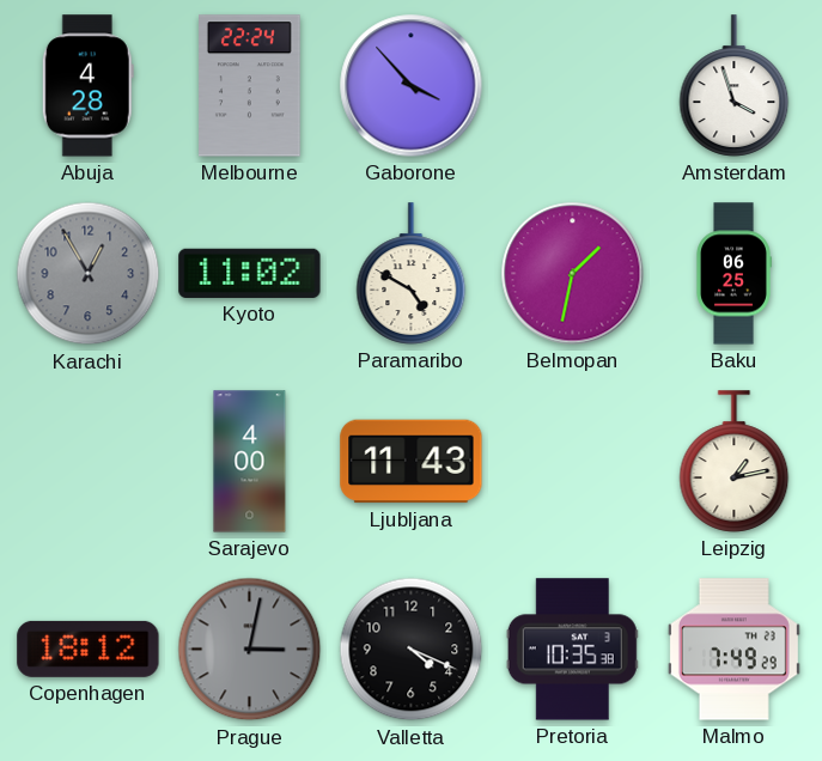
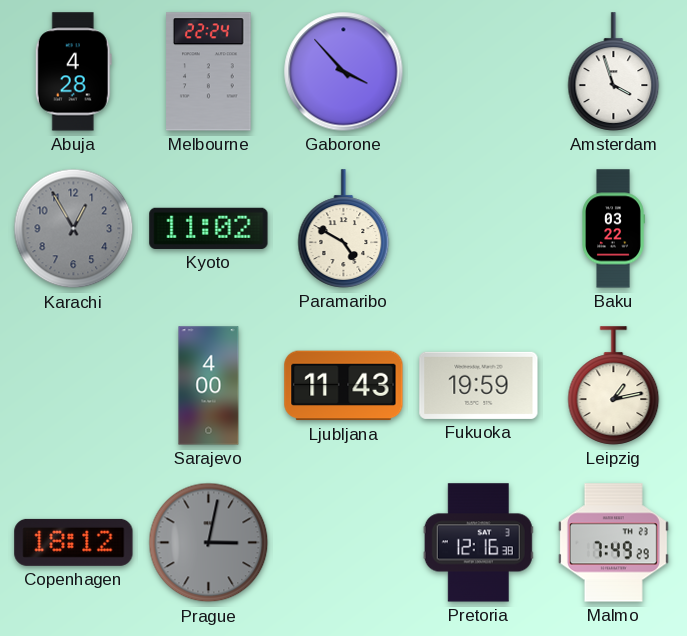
Belmopan: 1:32 -> none
Baku: 06:25 -> 03:22
Fukuoka: none -> 19:59
Valletta: 4:19 -> none
Pretoria: 10:35 -> 12:16
